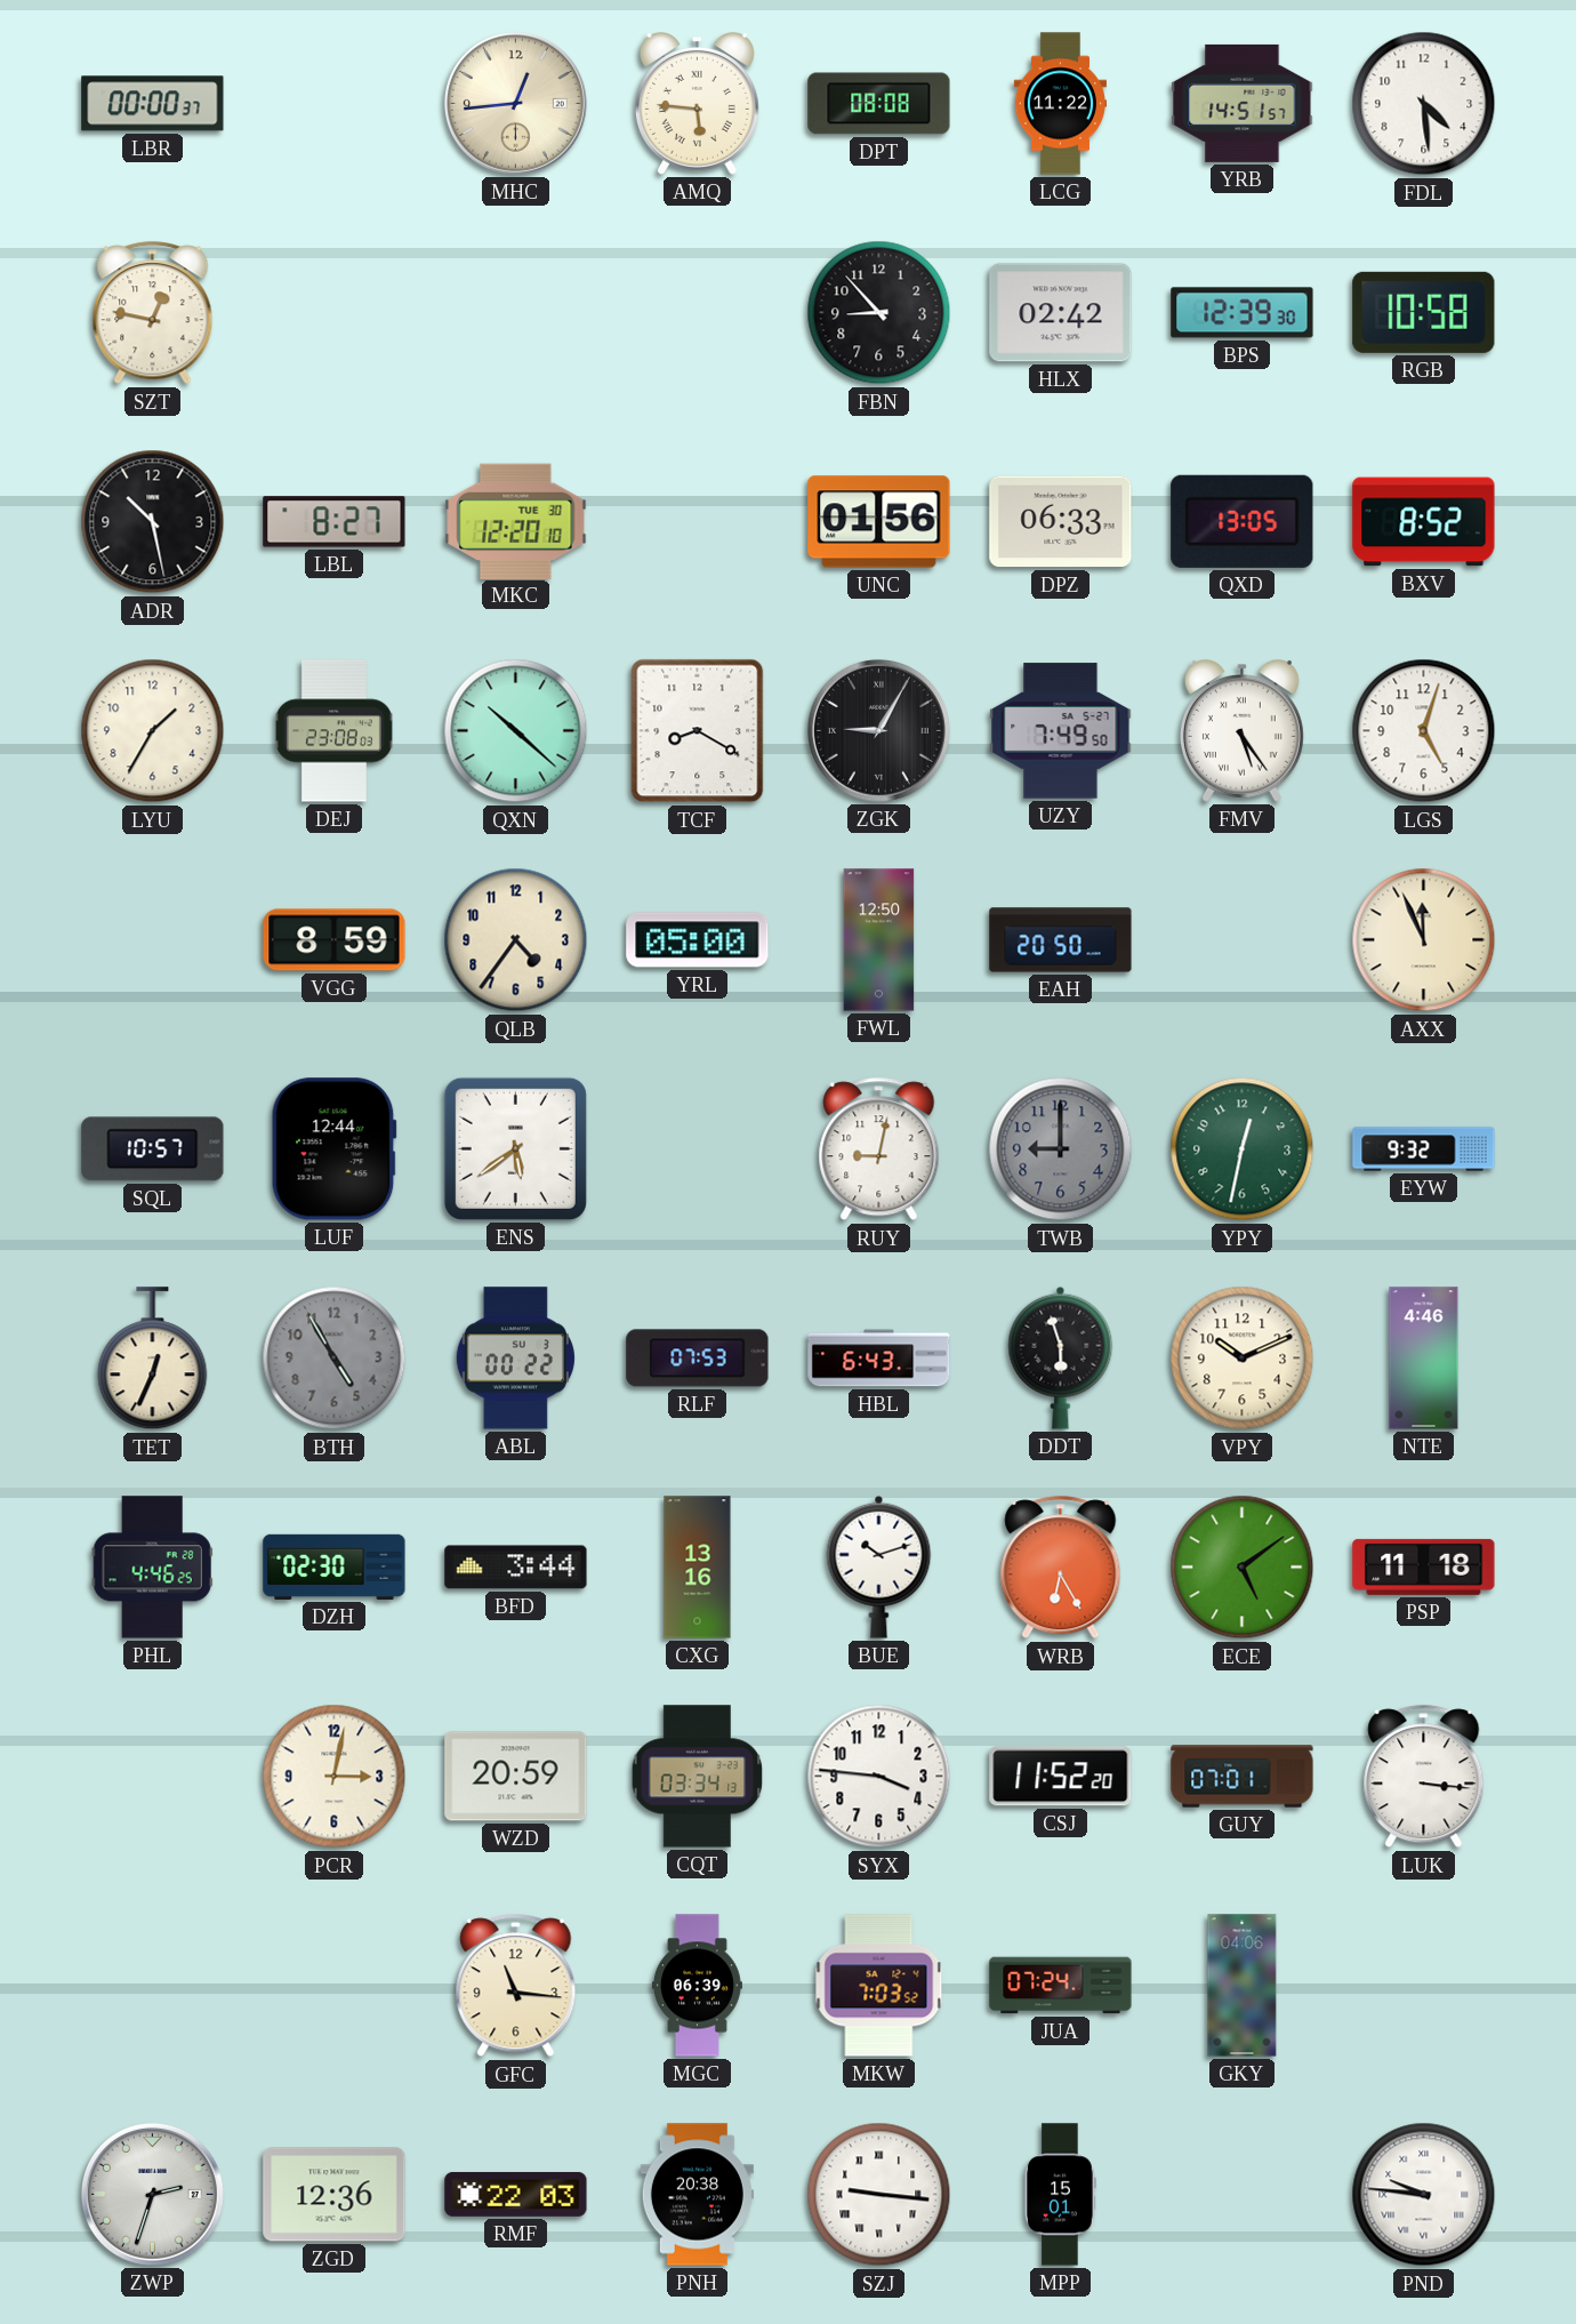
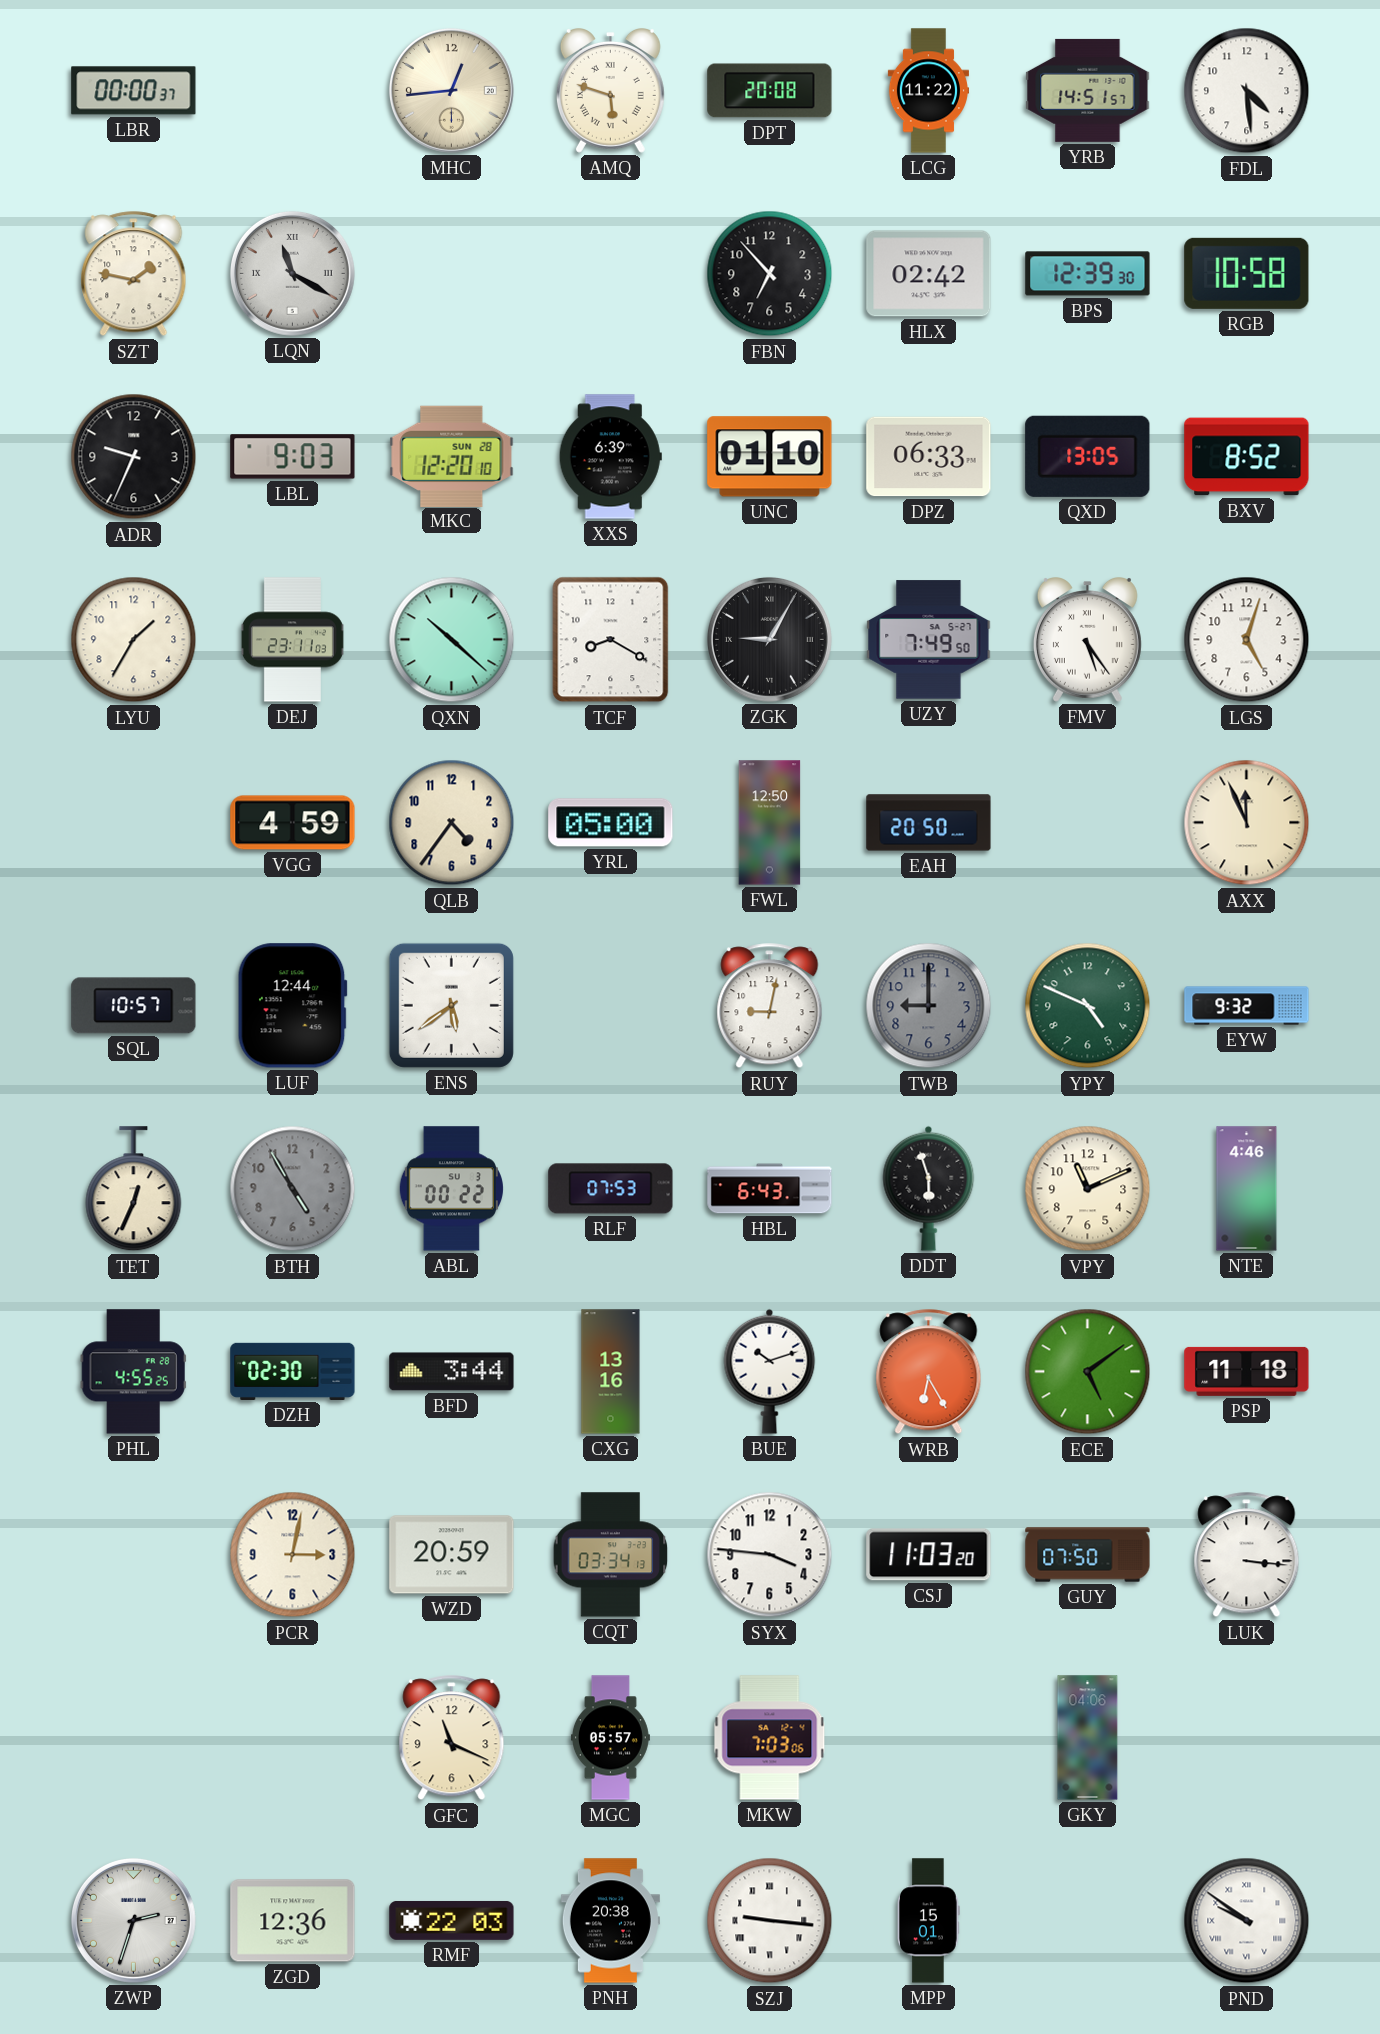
AMQ: 5:46 -> 5:48
DPT: 08:08 -> 20:08
SZT: 12:47 -> 1:47
LQN: none -> 11:20
FBN: 8:53 -> 6:53
ADR: 10:28 -> 9:34
LBL: 8:27 -> 9:03
MKC date: TUE 30 -> SUN 28
XXS: none -> 6:39
UNC: 01:56 -> 01:10
DEJ: 23:08 -> 23:11
VGG: 8:59 -> 4:59
YPY: 12:32 -> 4:49
VPY: 10:11 -> 11:11
PHL: 4:46 -> 4:55
CSJ: 11:52 -> 11:03
GUY: 07:01 -> 07:50
GFC: 11:16 -> 11:19
MGC: 06:39 -> 05:57
MKW: 7:03:52 -> 7:03:06
JUA: 07:24 -> none
PND: 9:46 -> 9:51
